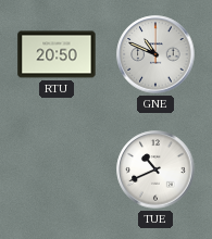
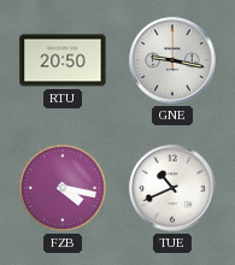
GNE: 10:49 -> 9:17
FZB: none -> 4:17
